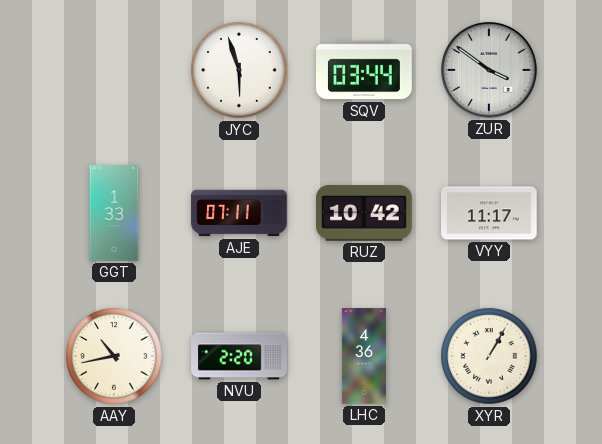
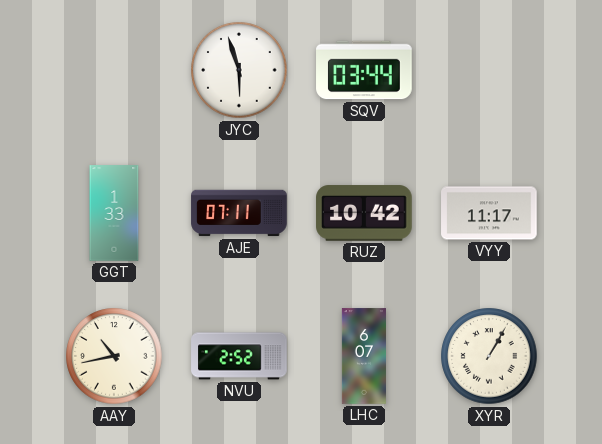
ZUR: 3:51 -> none
NVU: 2:20 -> 2:52
LHC: 4:36 -> 6:07
